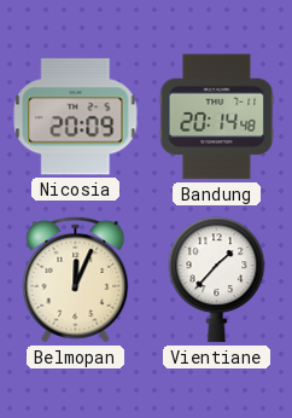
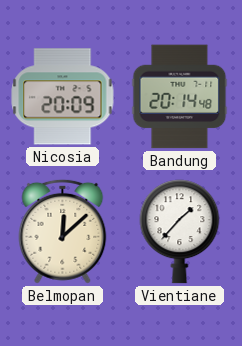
Belmopan: 12:04 -> 12:08
